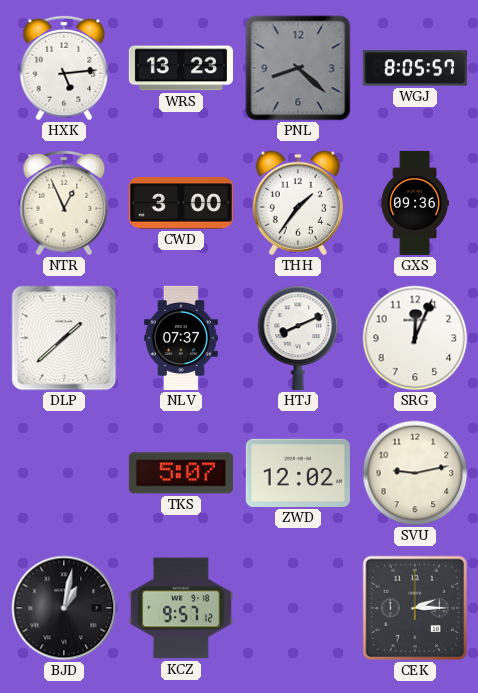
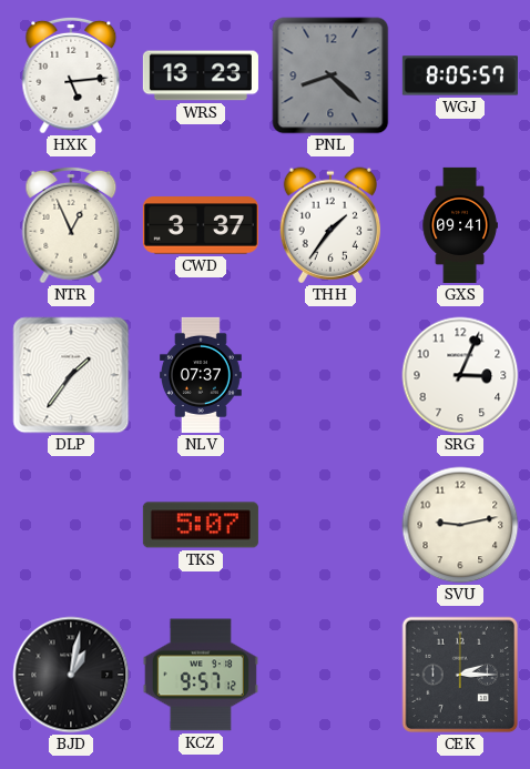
CWD: 3:00 -> 3:37
GXS: 09:36 -> 09:41
DLP: 1:38 -> 1:36
HTJ: 8:11 -> none
SRG: 12:04 -> 3:04
ZWD: 12:02 -> none
